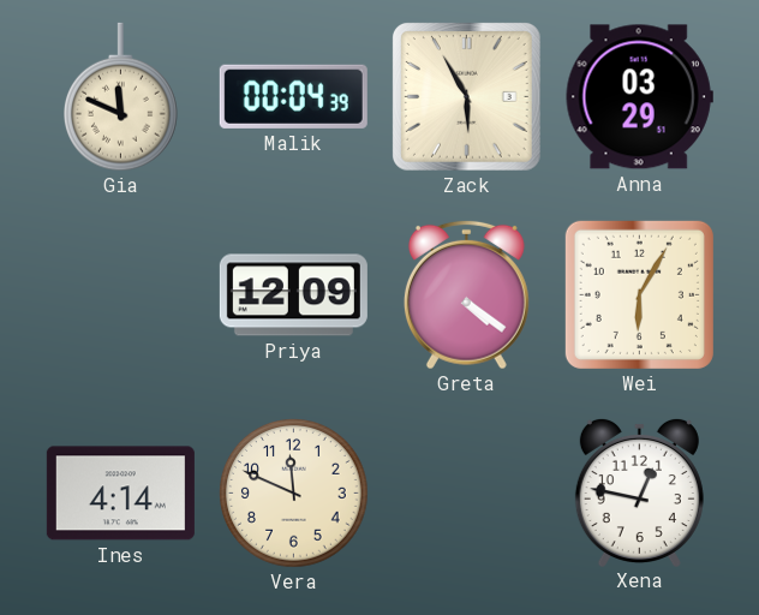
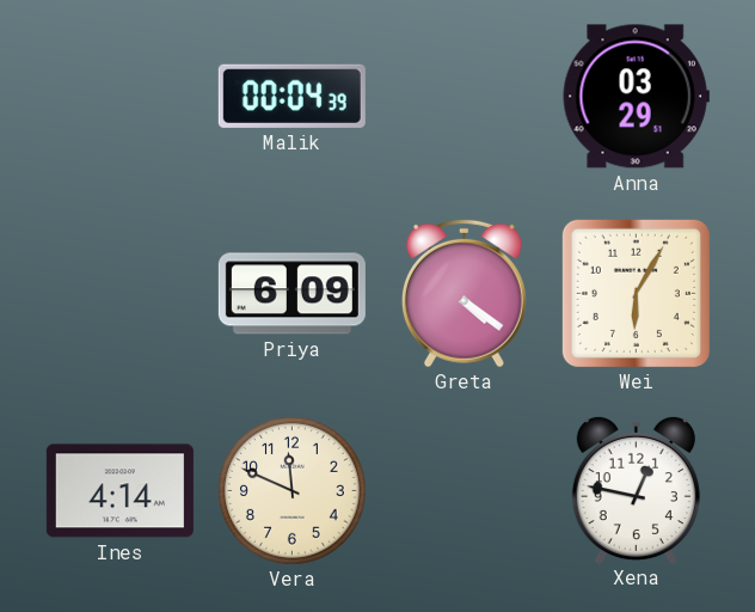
Gia: 11:49 -> none
Zack: 5:55 -> none
Priya: 12:09 -> 6:09
